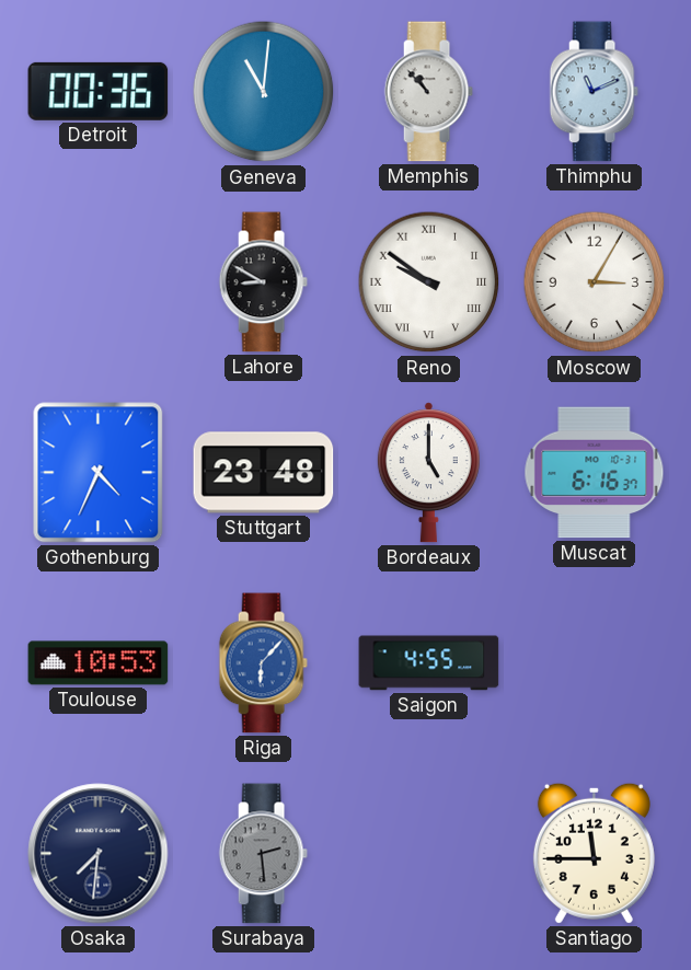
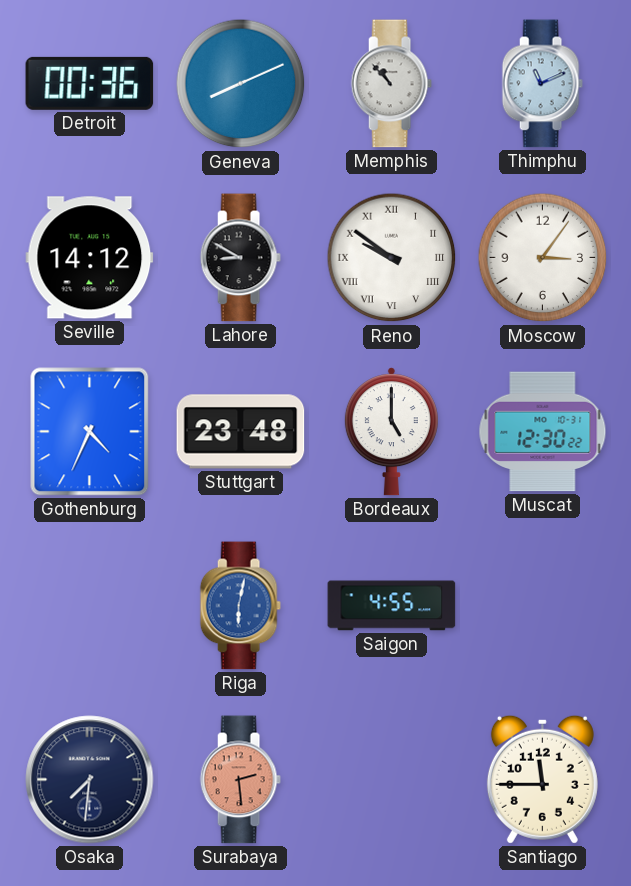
Geneva: 11:01 -> 8:11
Seville: none -> 14:12
Moscow: 3:05 -> 3:06
Muscat: 6:16 -> 12:30
Toulouse: 10:53 -> none
Riga: 6:07 -> 6:02
Surabaya dial: grey -> salmon
